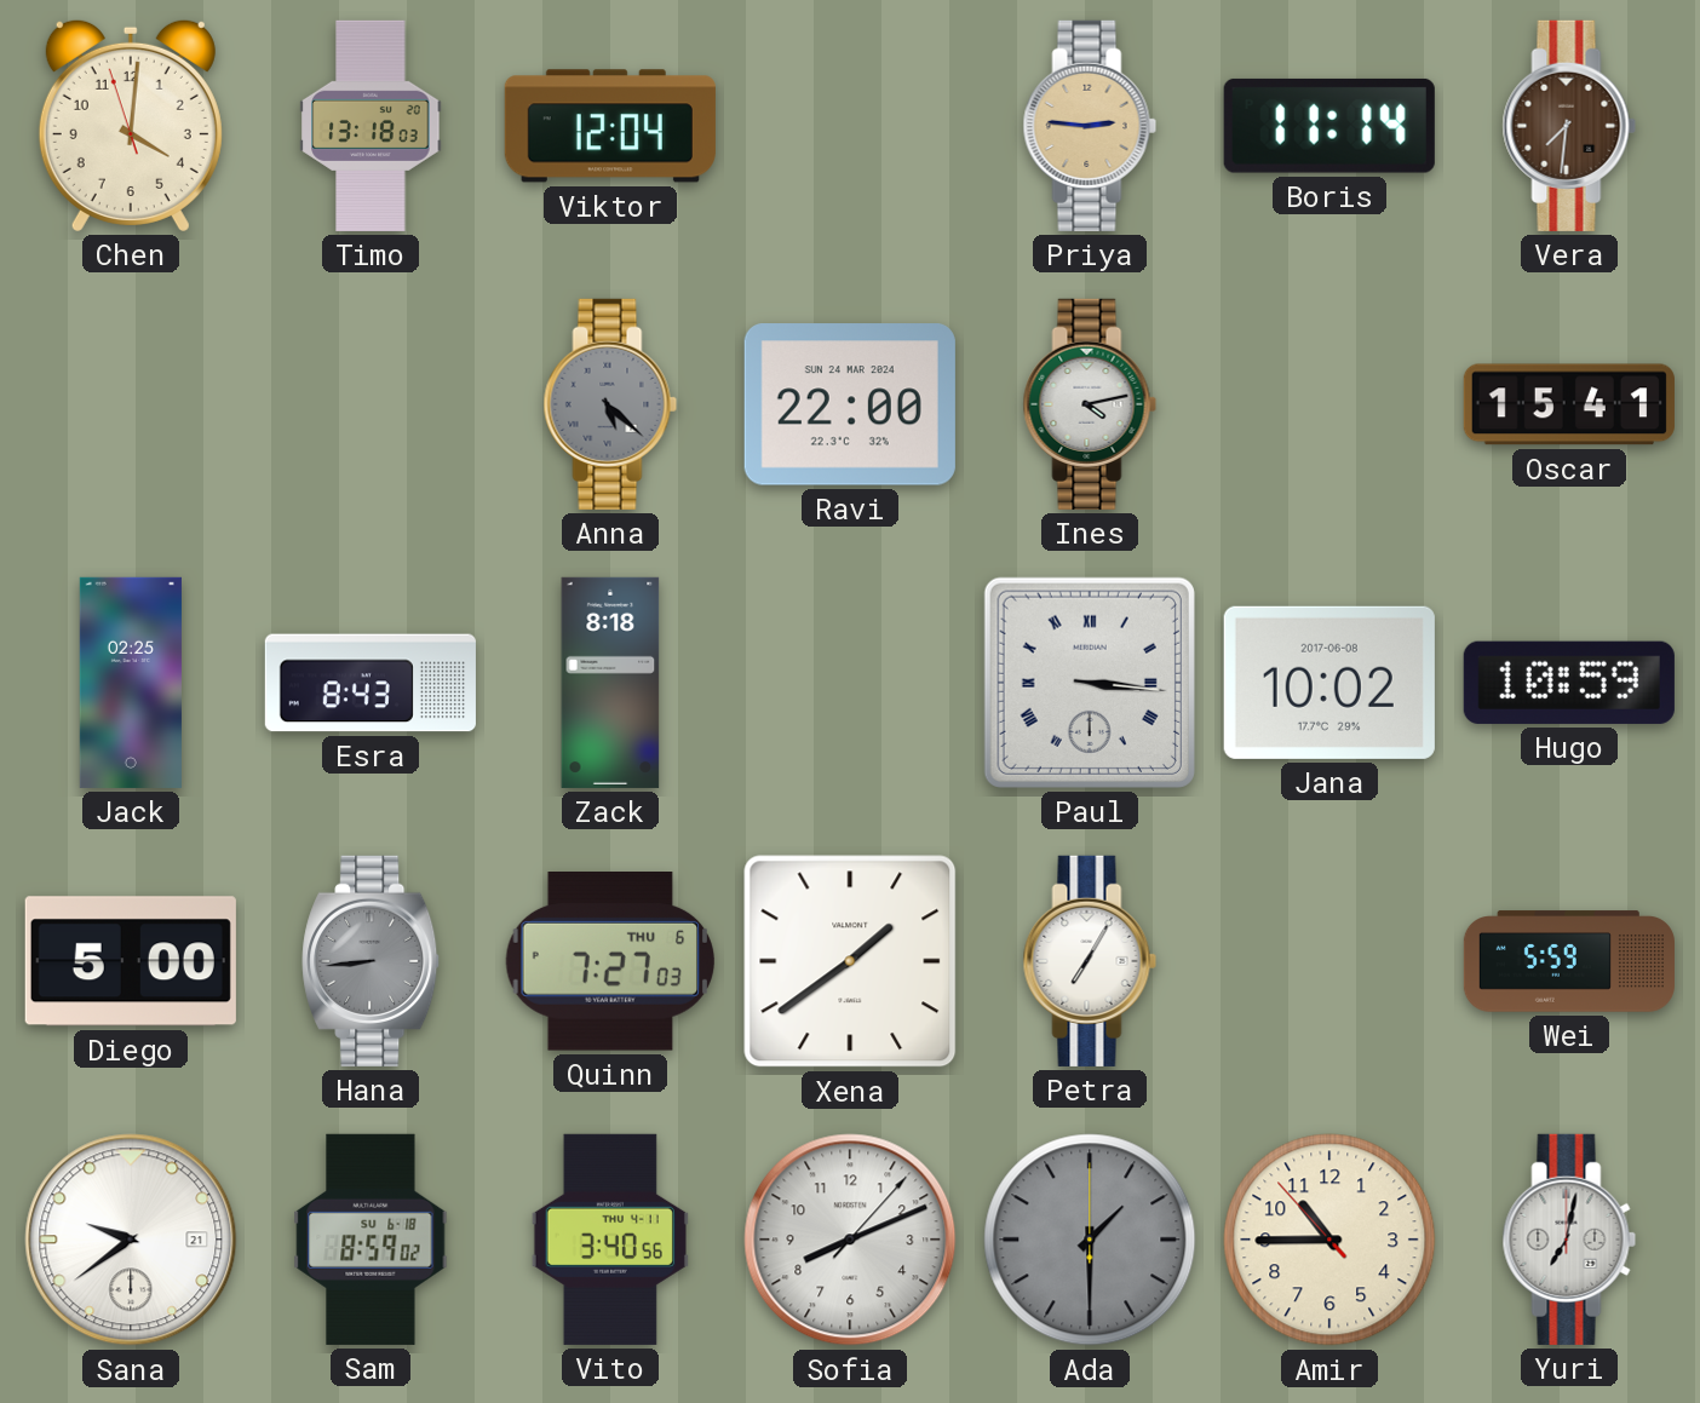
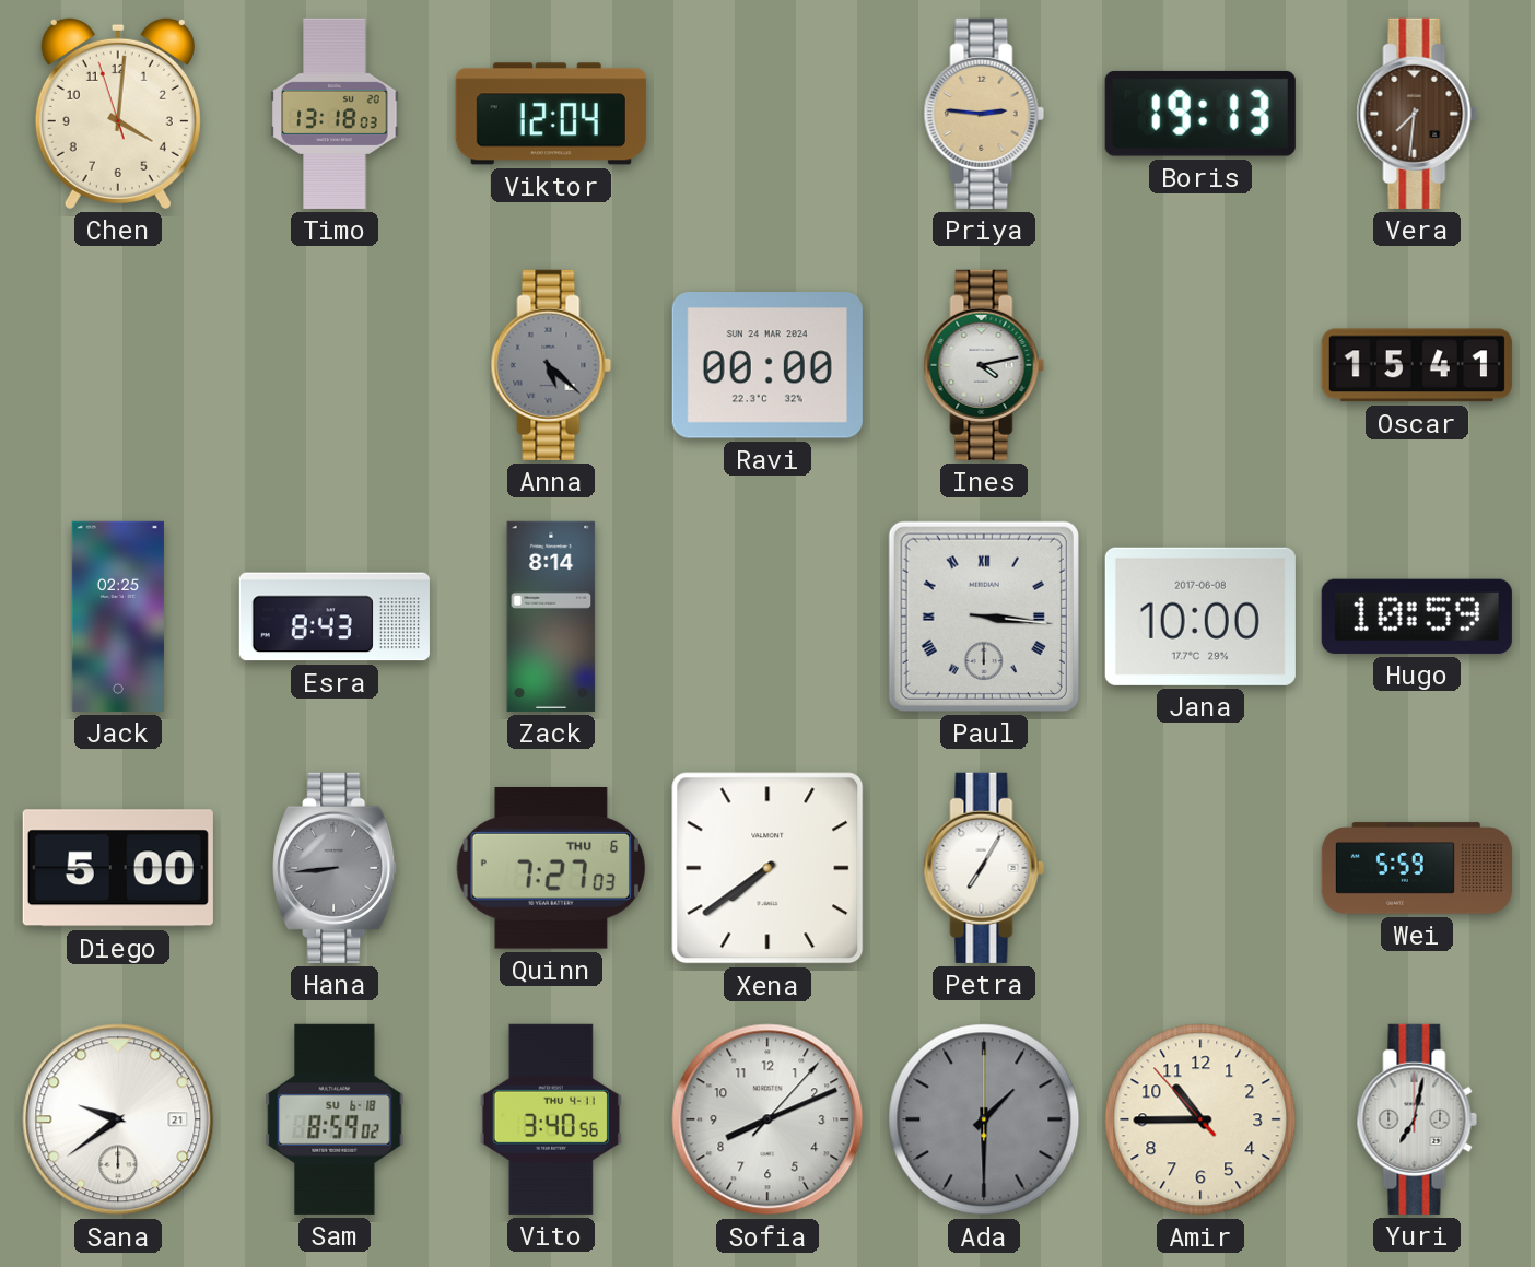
Boris: 11:14 -> 19:13
Ravi: 22:00 -> 00:00
Zack: 8:18 -> 8:14
Jana: 10:02 -> 10:00
Xena: 1:39 -> 7:39
